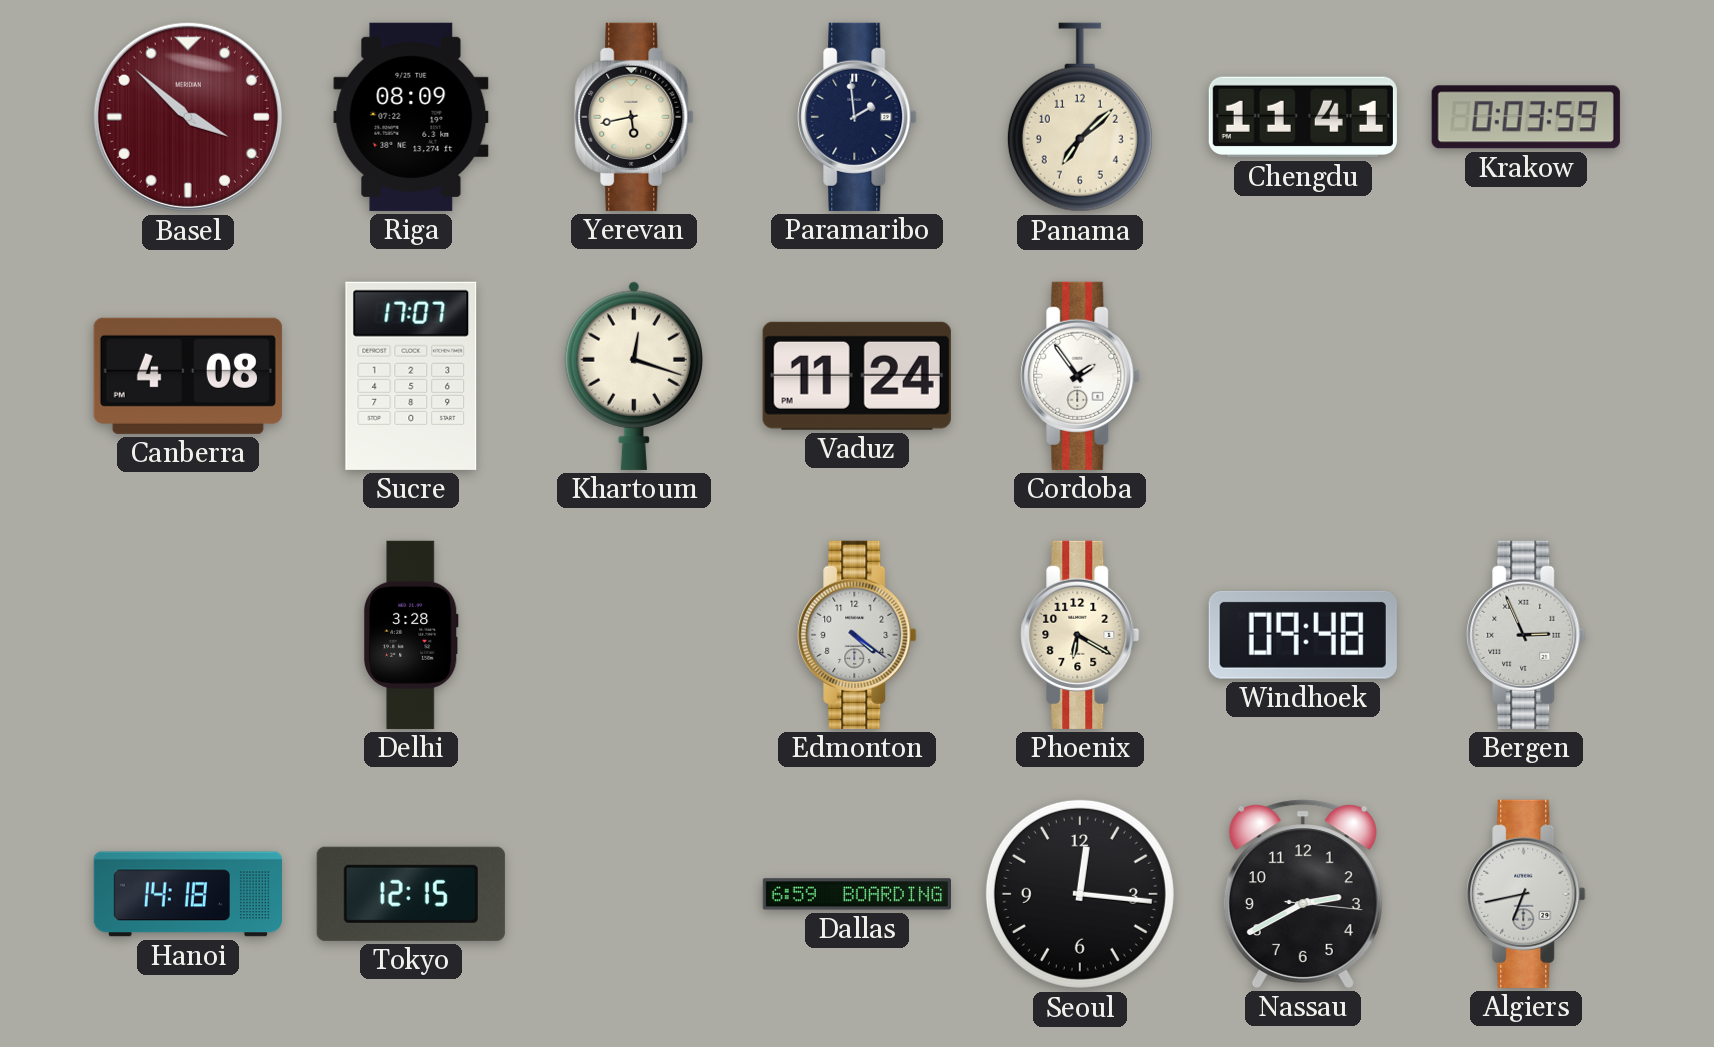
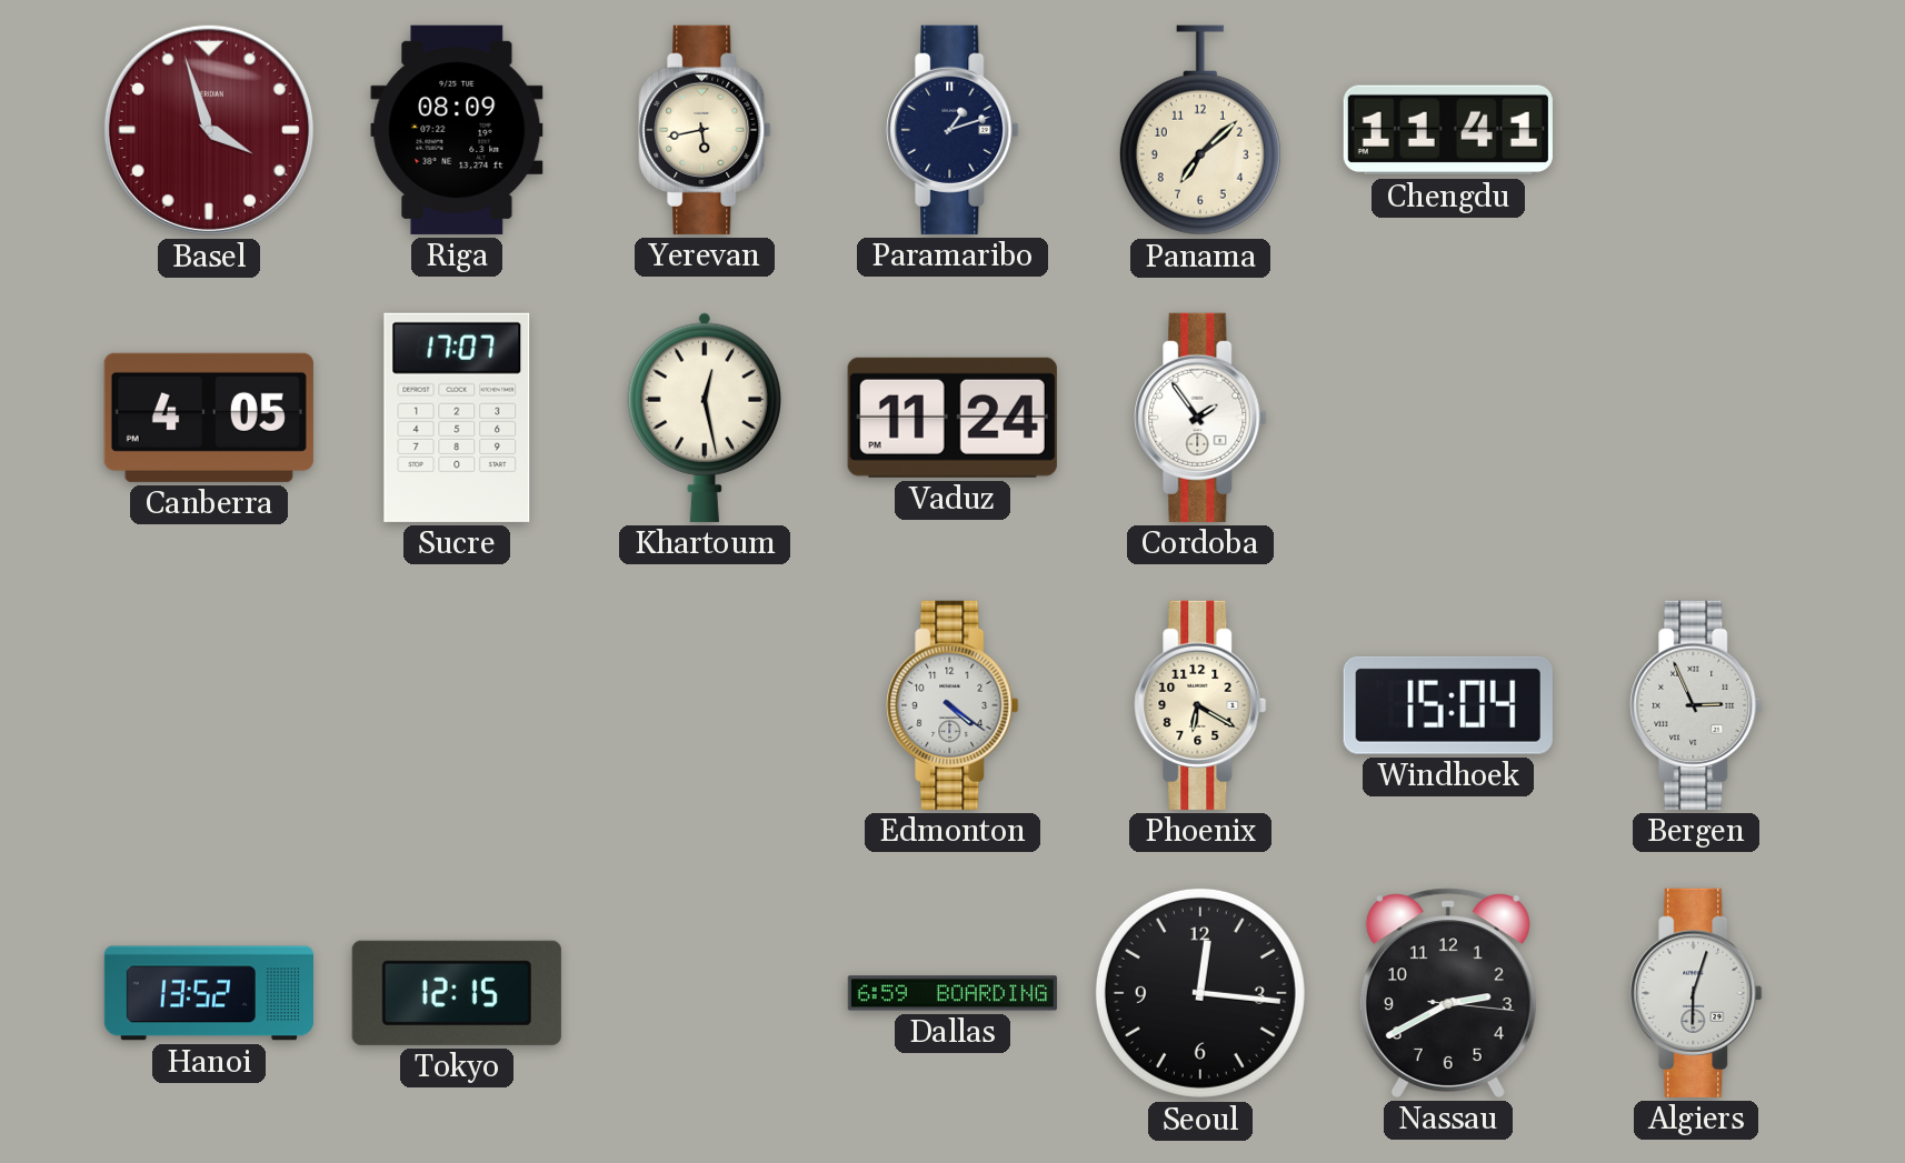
Basel: 3:52 -> 3:57
Paramaribo: 1:59 -> 1:12
Krakow: 0:03 -> none
Canberra: 4:08 -> 4:05
Khartoum: 12:18 -> 12:28
Delhi: 3:28 -> none
Windhoek: 09:48 -> 15:04
Hanoi: 14:18 -> 13:52
Algiers: 6:43 -> 6:03
